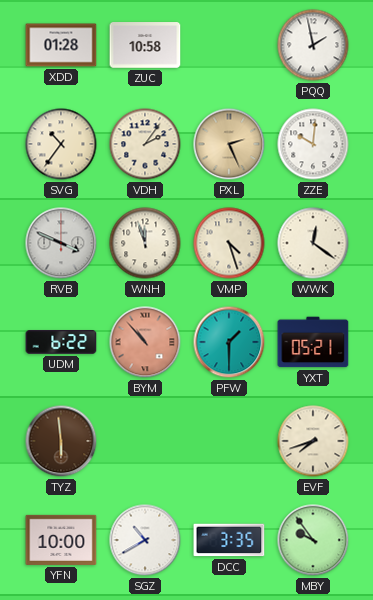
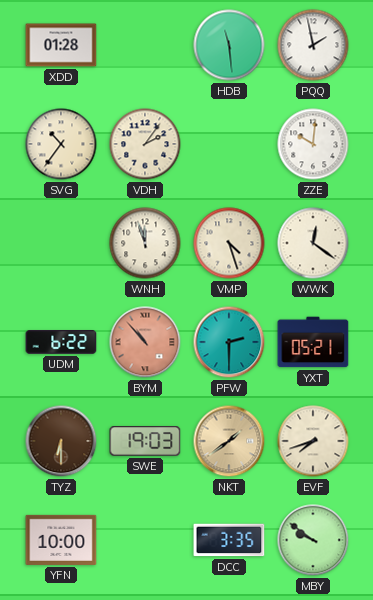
ZUC: 10:58 -> none
HDB: none -> 11:29
PXL: 2:26 -> none
RVB: 3:49 -> none
PFW: 1:30 -> 2:30
TYZ: 5:59 -> 6:30
SWE: none -> 19:03
NKT: none -> 1:39
SGZ: 10:40 -> none
MBY: 9:54 -> 9:51
